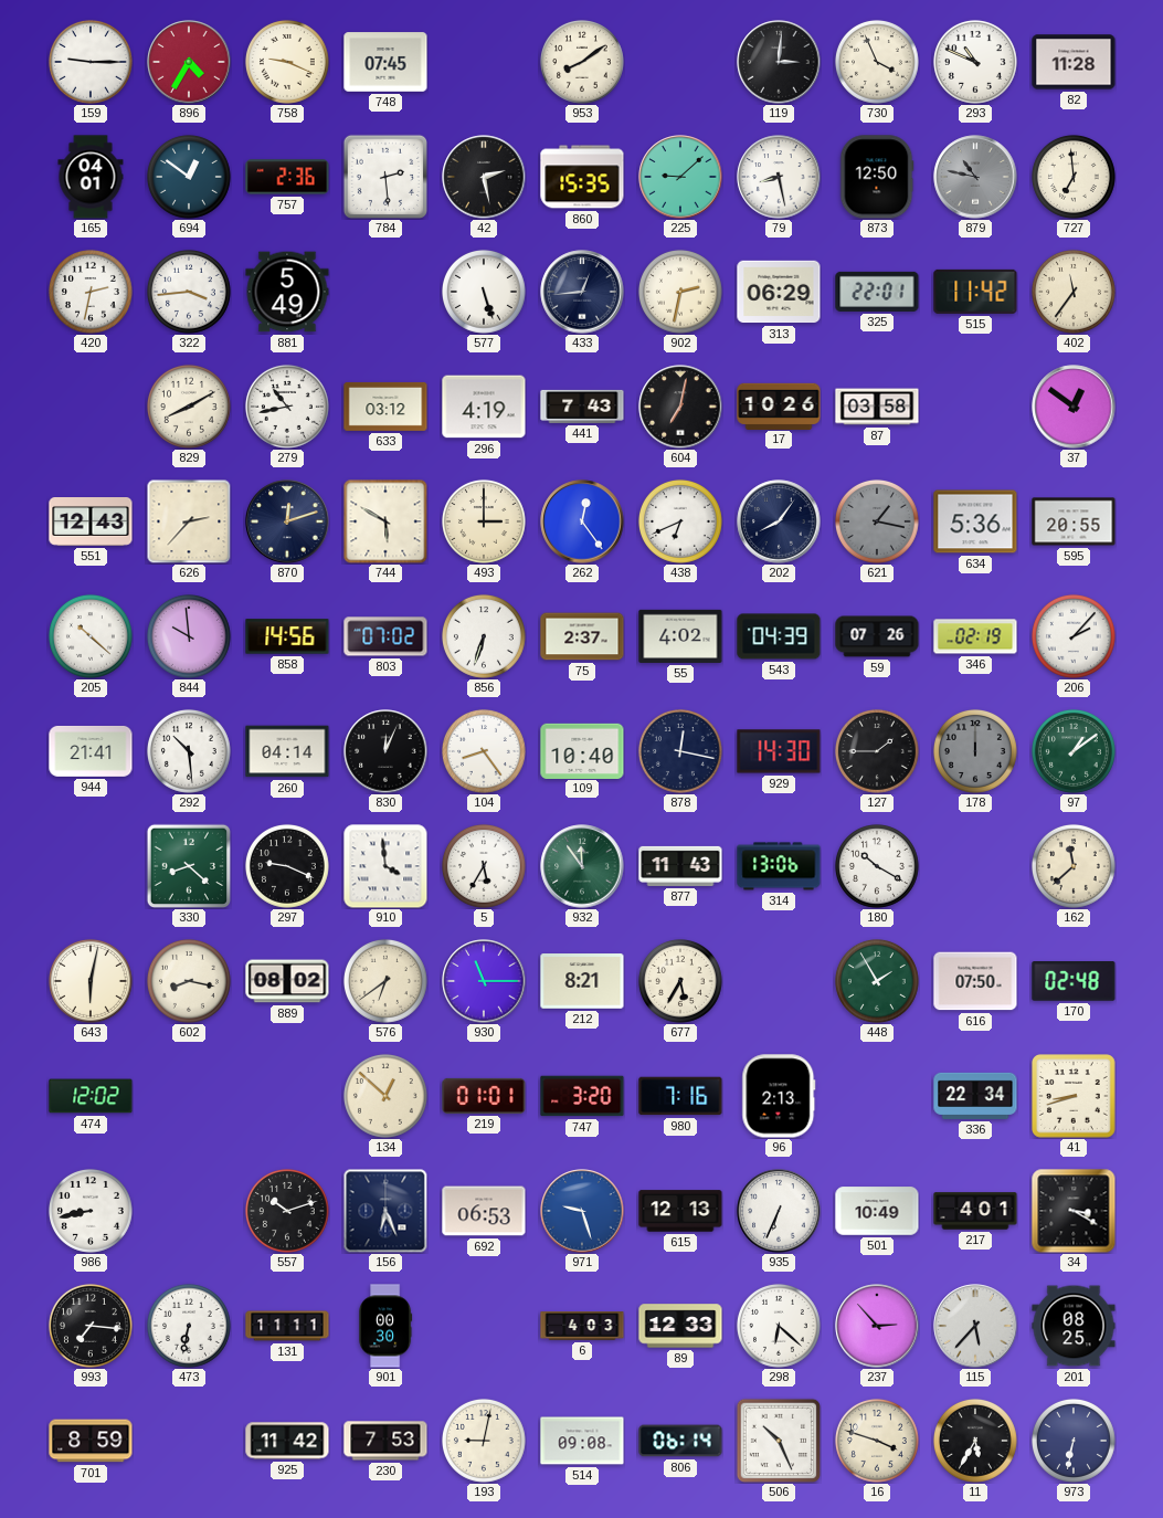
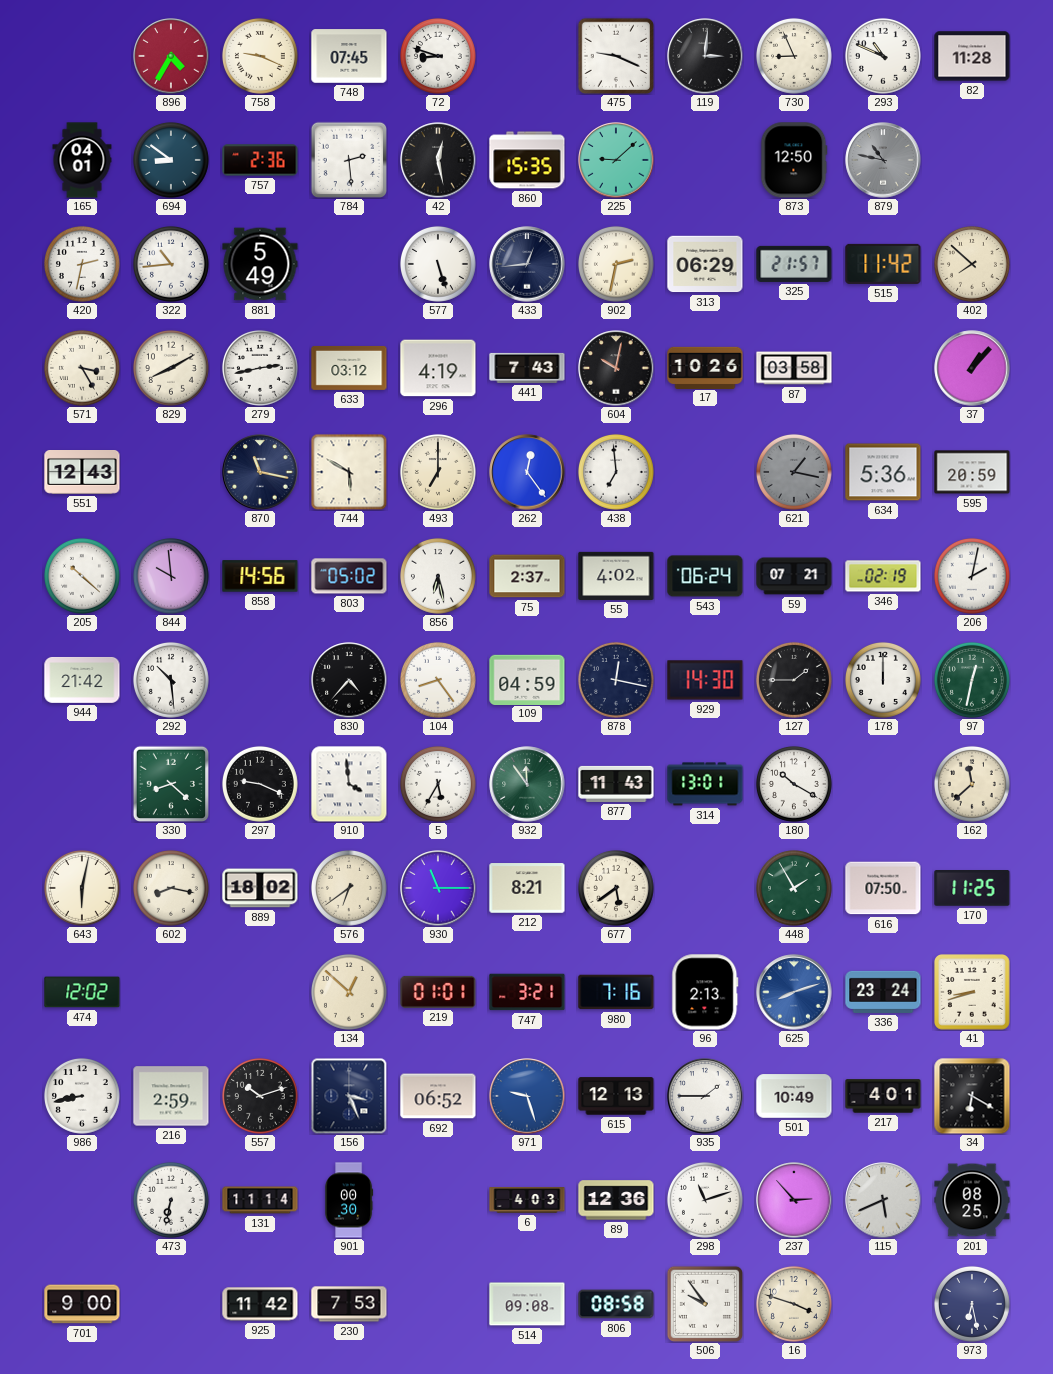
159: 9:15 -> none
72: none -> 8:48
953: 8:09 -> none
475: none -> 9:19
730: 3:56 -> 8:56
694: 12:51 -> 8:51
42: 2:28 -> 12:28
79: 8:28 -> none
727: 6:59 -> none
322: 3:44 -> 10:44
325: 22:01 -> 21:57
402: 11:36 -> 7:52
571: none -> 3:25
279: 10:43 -> 2:43
604: 7:02 -> 10:02
37: 12:51 -> 1:07
626: 2:37 -> none
870: 12:12 -> 11:17
493: 3:00 -> 7:00
438: 6:41 -> 6:59
202: 8:06 -> none
595: 20:55 -> 20:59
803: 07:02 -> 05:02
856: 6:33 -> 6:28
543: 04:39 -> 06:24
59: 07:26 -> 07:21
206: 2:07 -> 2:02
944: 21:41 -> 21:42
260: 04:14 -> none
830: 12:04 -> 4:37
109: 10:40 -> 04:59
178 dial: grey -> white
97: 1:09 -> 12:32
314: 13:06 -> 13:01
889: 08:02 -> 18:02
677: 5:35 -> 5:39
170: 02:48 -> 11:25
747: 3:20 -> 3:21
625: none -> 8:12
336: 22:34 -> 23:24
216: none -> 2:59
156: 6:26 -> 3:26
692: 06:53 -> 06:52
935: 6:34 -> 1:45
34: 3:20 -> 6:20
993: 7:16 -> none
131: 11:11 -> 11:14
89: 12:33 -> 12:36
298: 6:22 -> 11:12
115: 5:37 -> 5:41
701: 8:59 -> 9:00
193: 9:02 -> none
806: 06:14 -> 08:58
506: 10:26 -> 9:54
11: 5:35 -> none
973: 6:32 -> 6:28
